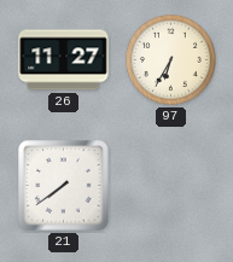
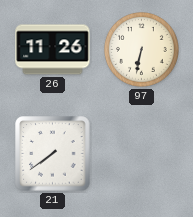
26: 11:27 -> 11:26
97: 6:35 -> 6:32
